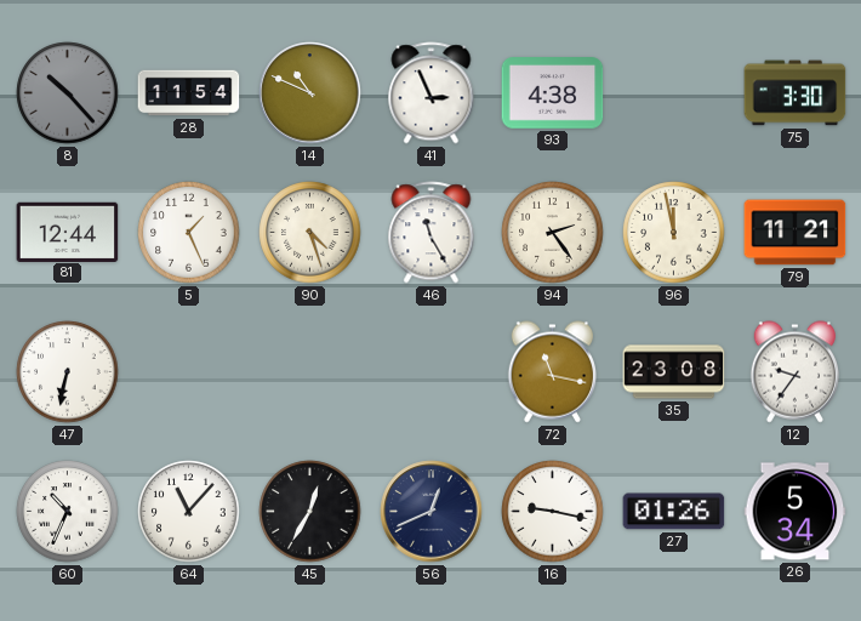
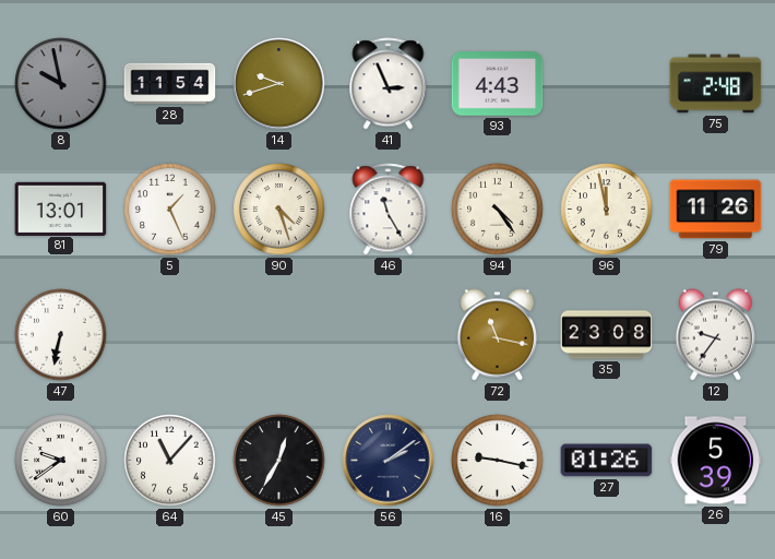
8: 10:23 -> 9:58
14: 10:49 -> 9:42
93: 4:38 -> 4:43
75: 3:30 -> 2:48
81: 12:44 -> 13:01
94: 2:24 -> 4:24
79: 11:21 -> 11:26
60: 10:34 -> 9:39
56: 12:41 -> 2:09
26: 5:34 -> 5:39
